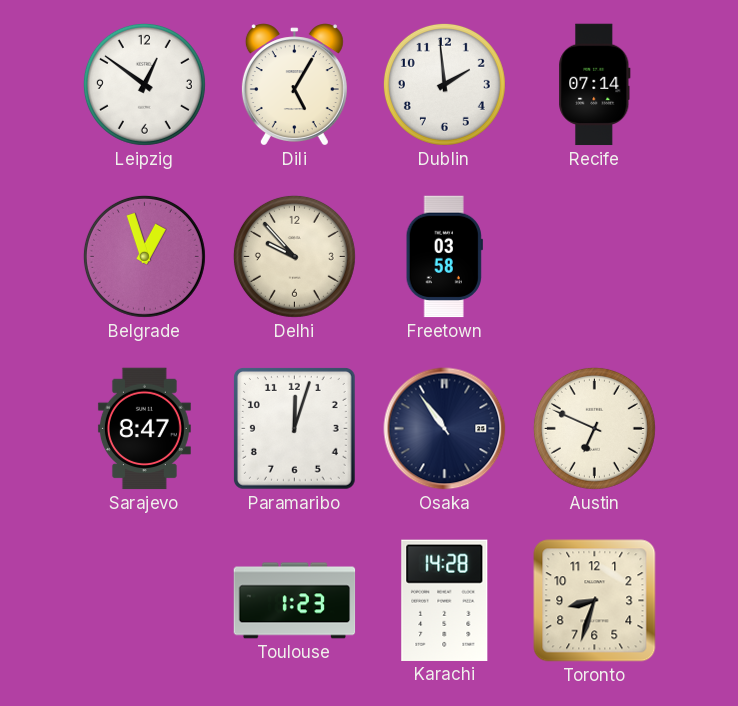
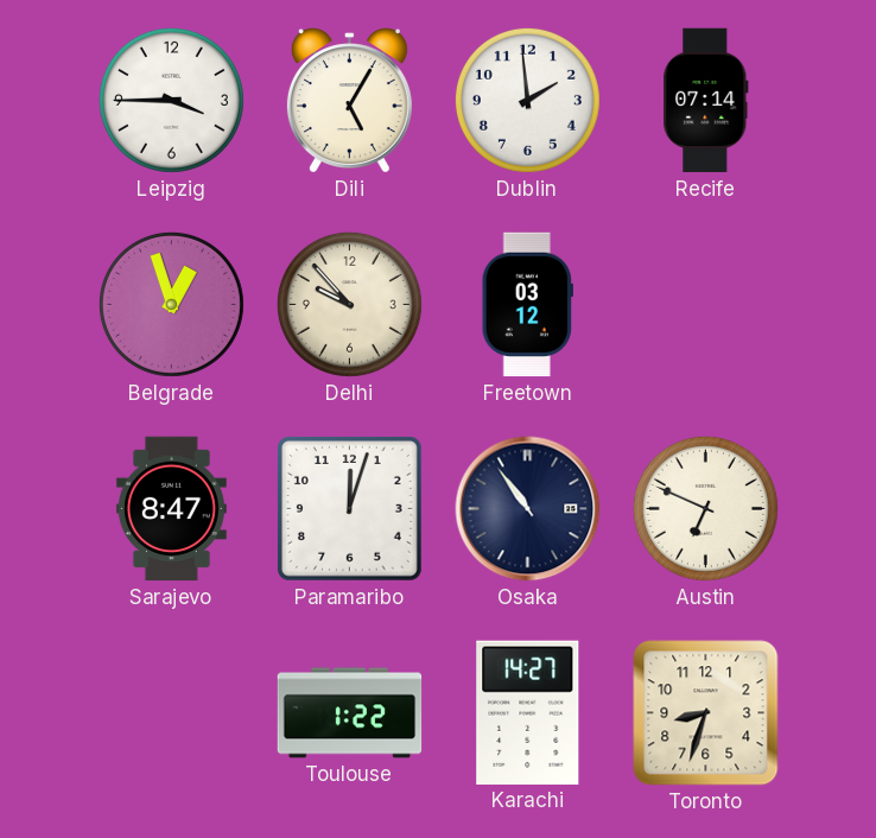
Leipzig: 12:51 -> 3:45
Freetown: 03:58 -> 03:12
Toulouse: 1:23 -> 1:22
Karachi: 14:28 -> 14:27
